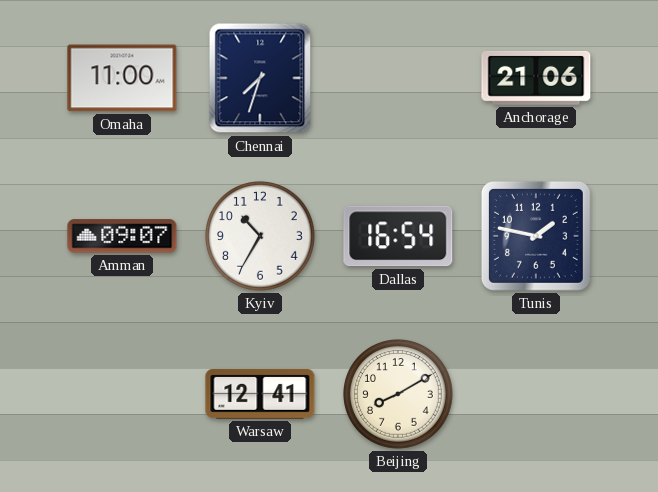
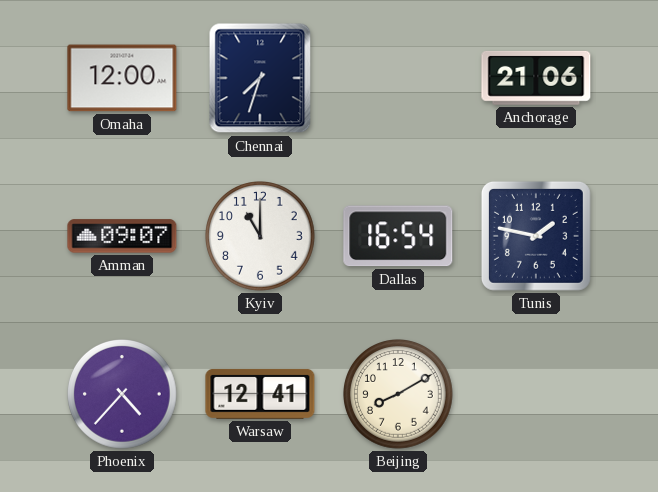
Omaha: 11:00 -> 12:00
Kyiv: 10:35 -> 11:00
Phoenix: none -> 4:37
